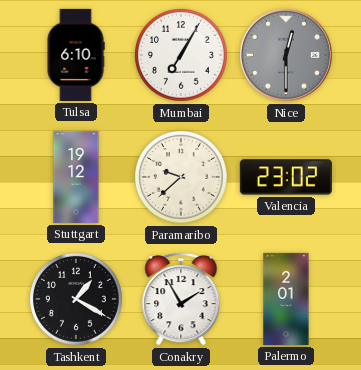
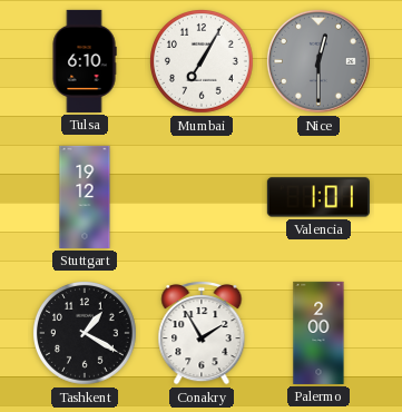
Paramaribo: 9:38 -> none
Valencia: 23:02 -> 1:01
Palermo: 2:01 -> 2:00
